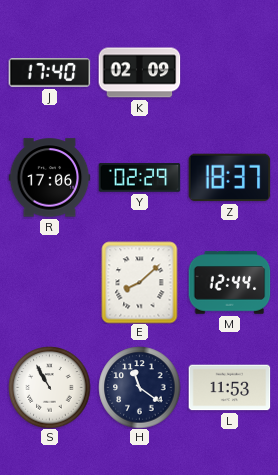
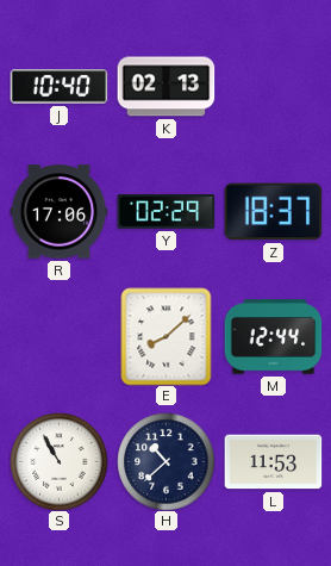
J: 17:40 -> 10:40
K: 02:09 -> 02:13
H: 11:21 -> 10:38
